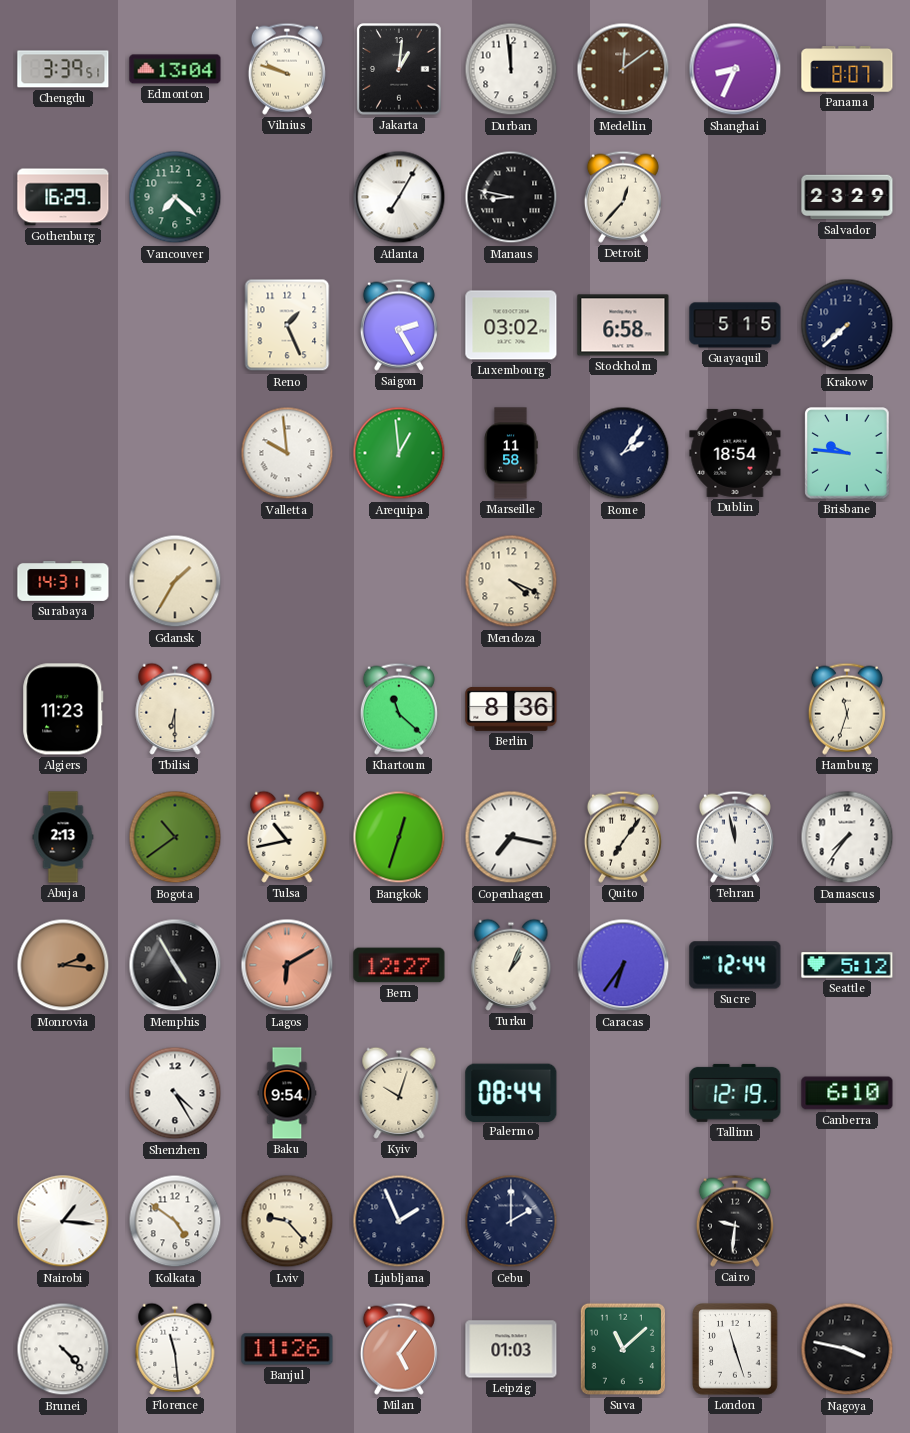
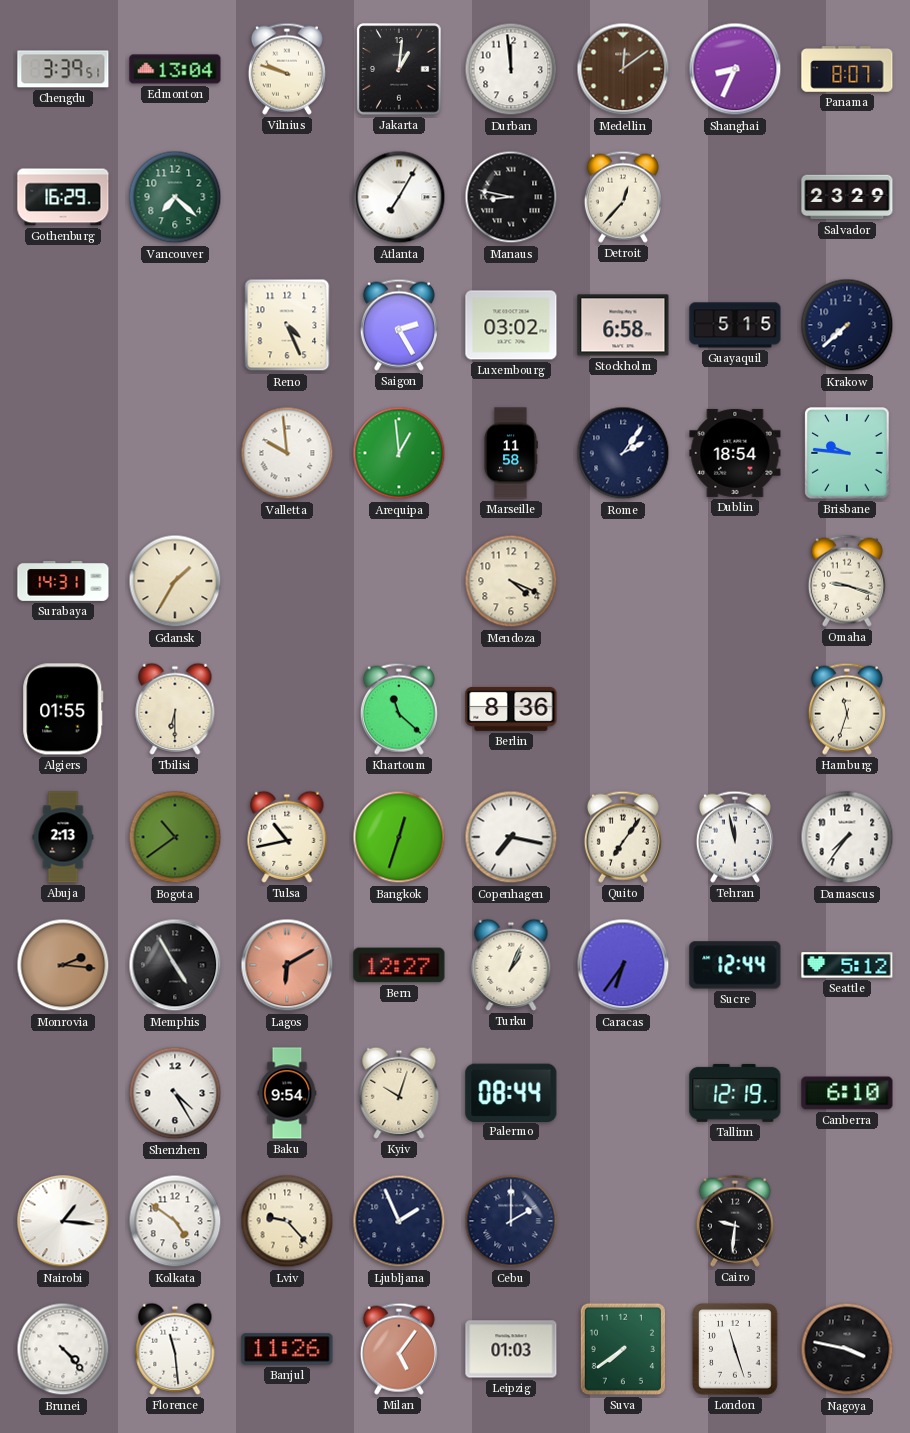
Reno: 1:26 -> 4:26
Omaha: none -> 9:18
Algiers: 11:23 -> 01:55
Suva: 11:08 -> 7:39
